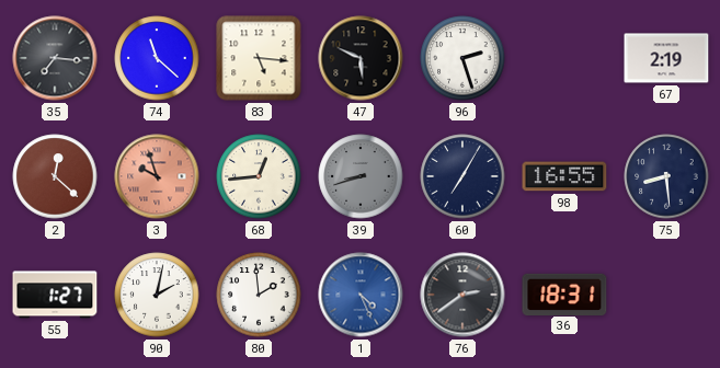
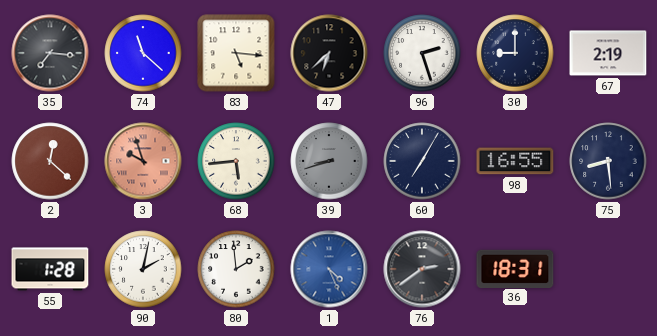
47: 5:49 -> 6:38
30: none -> 9:00
68: 12:44 -> 5:44
55: 1:27 -> 1:28
